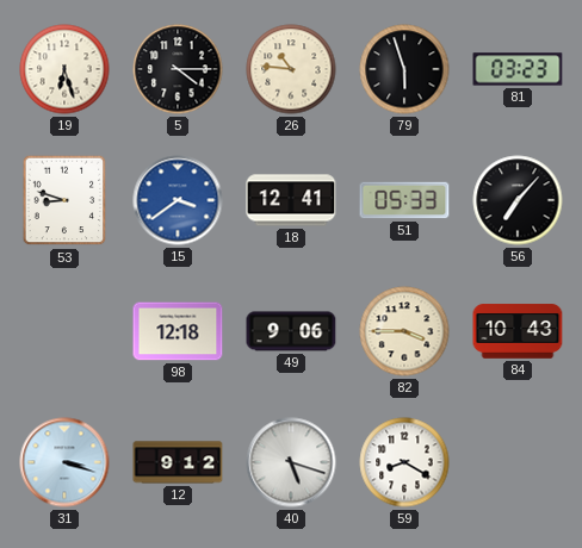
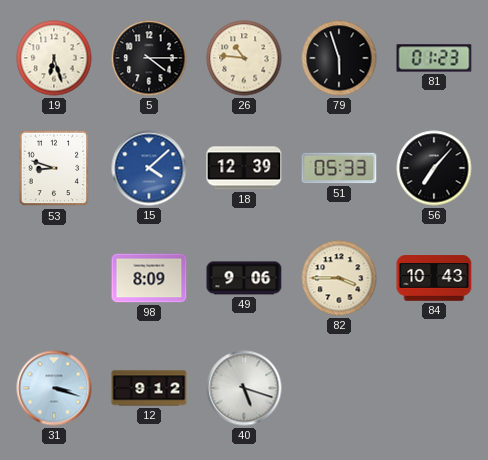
81: 03:23 -> 01:23
15: 3:39 -> 4:08
18: 12:41 -> 12:39
98: 12:18 -> 8:09
59: 8:20 -> none
